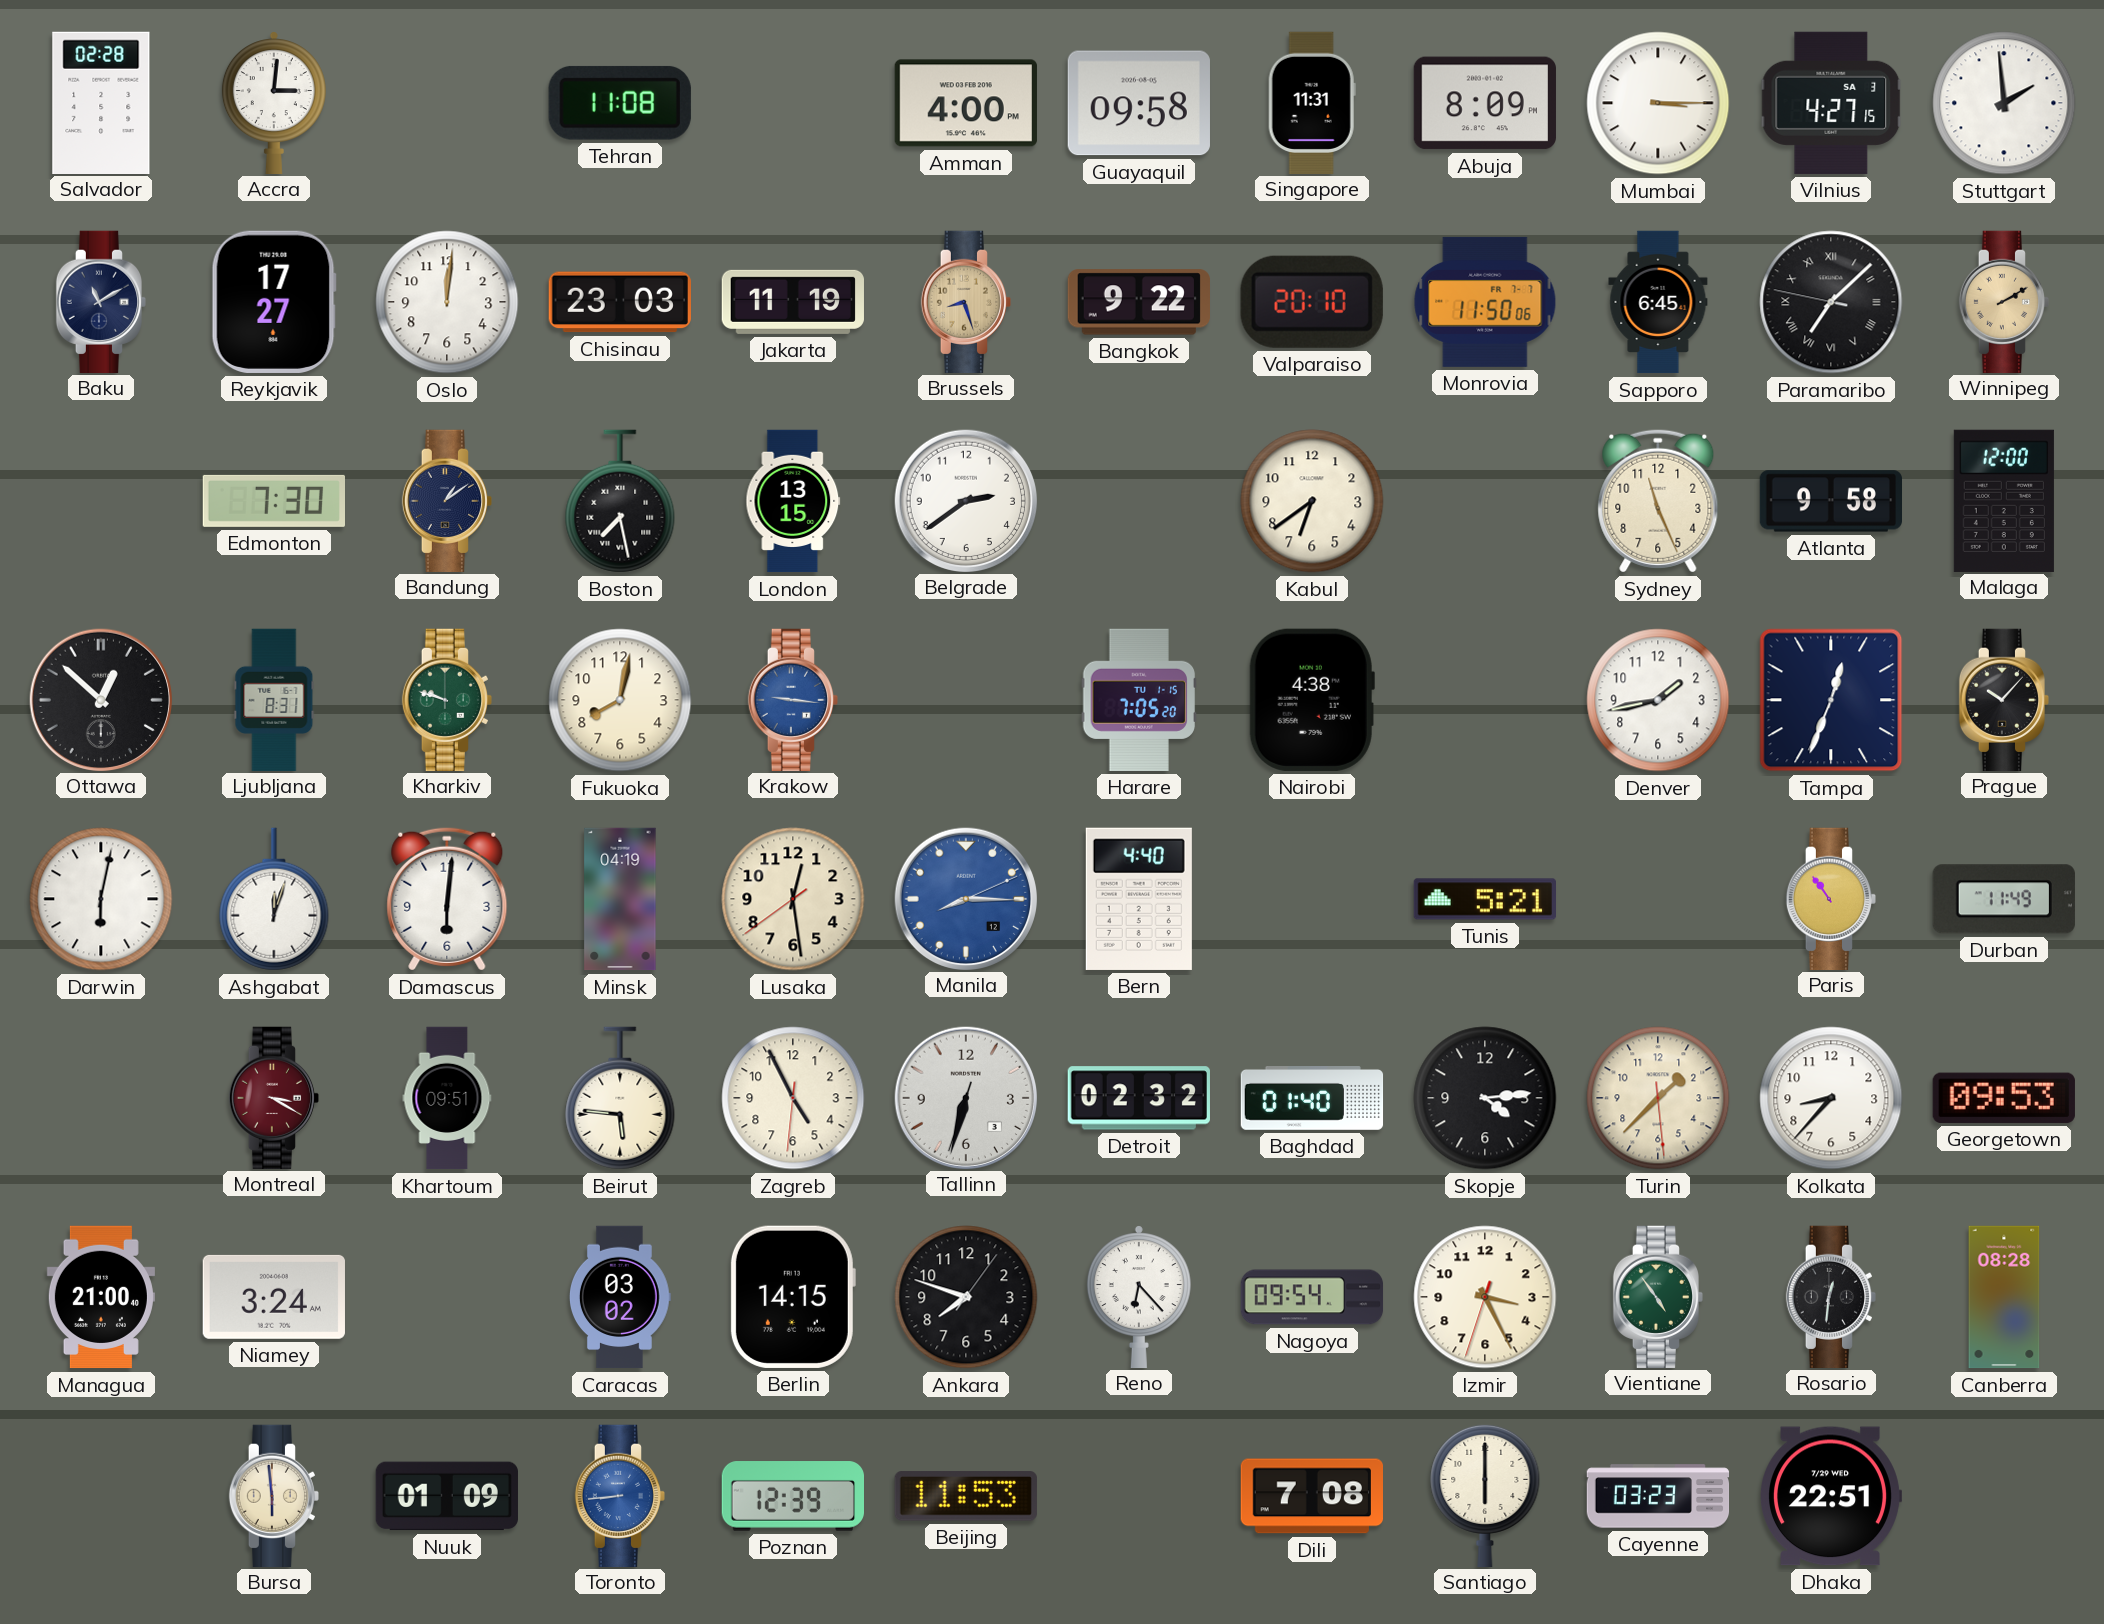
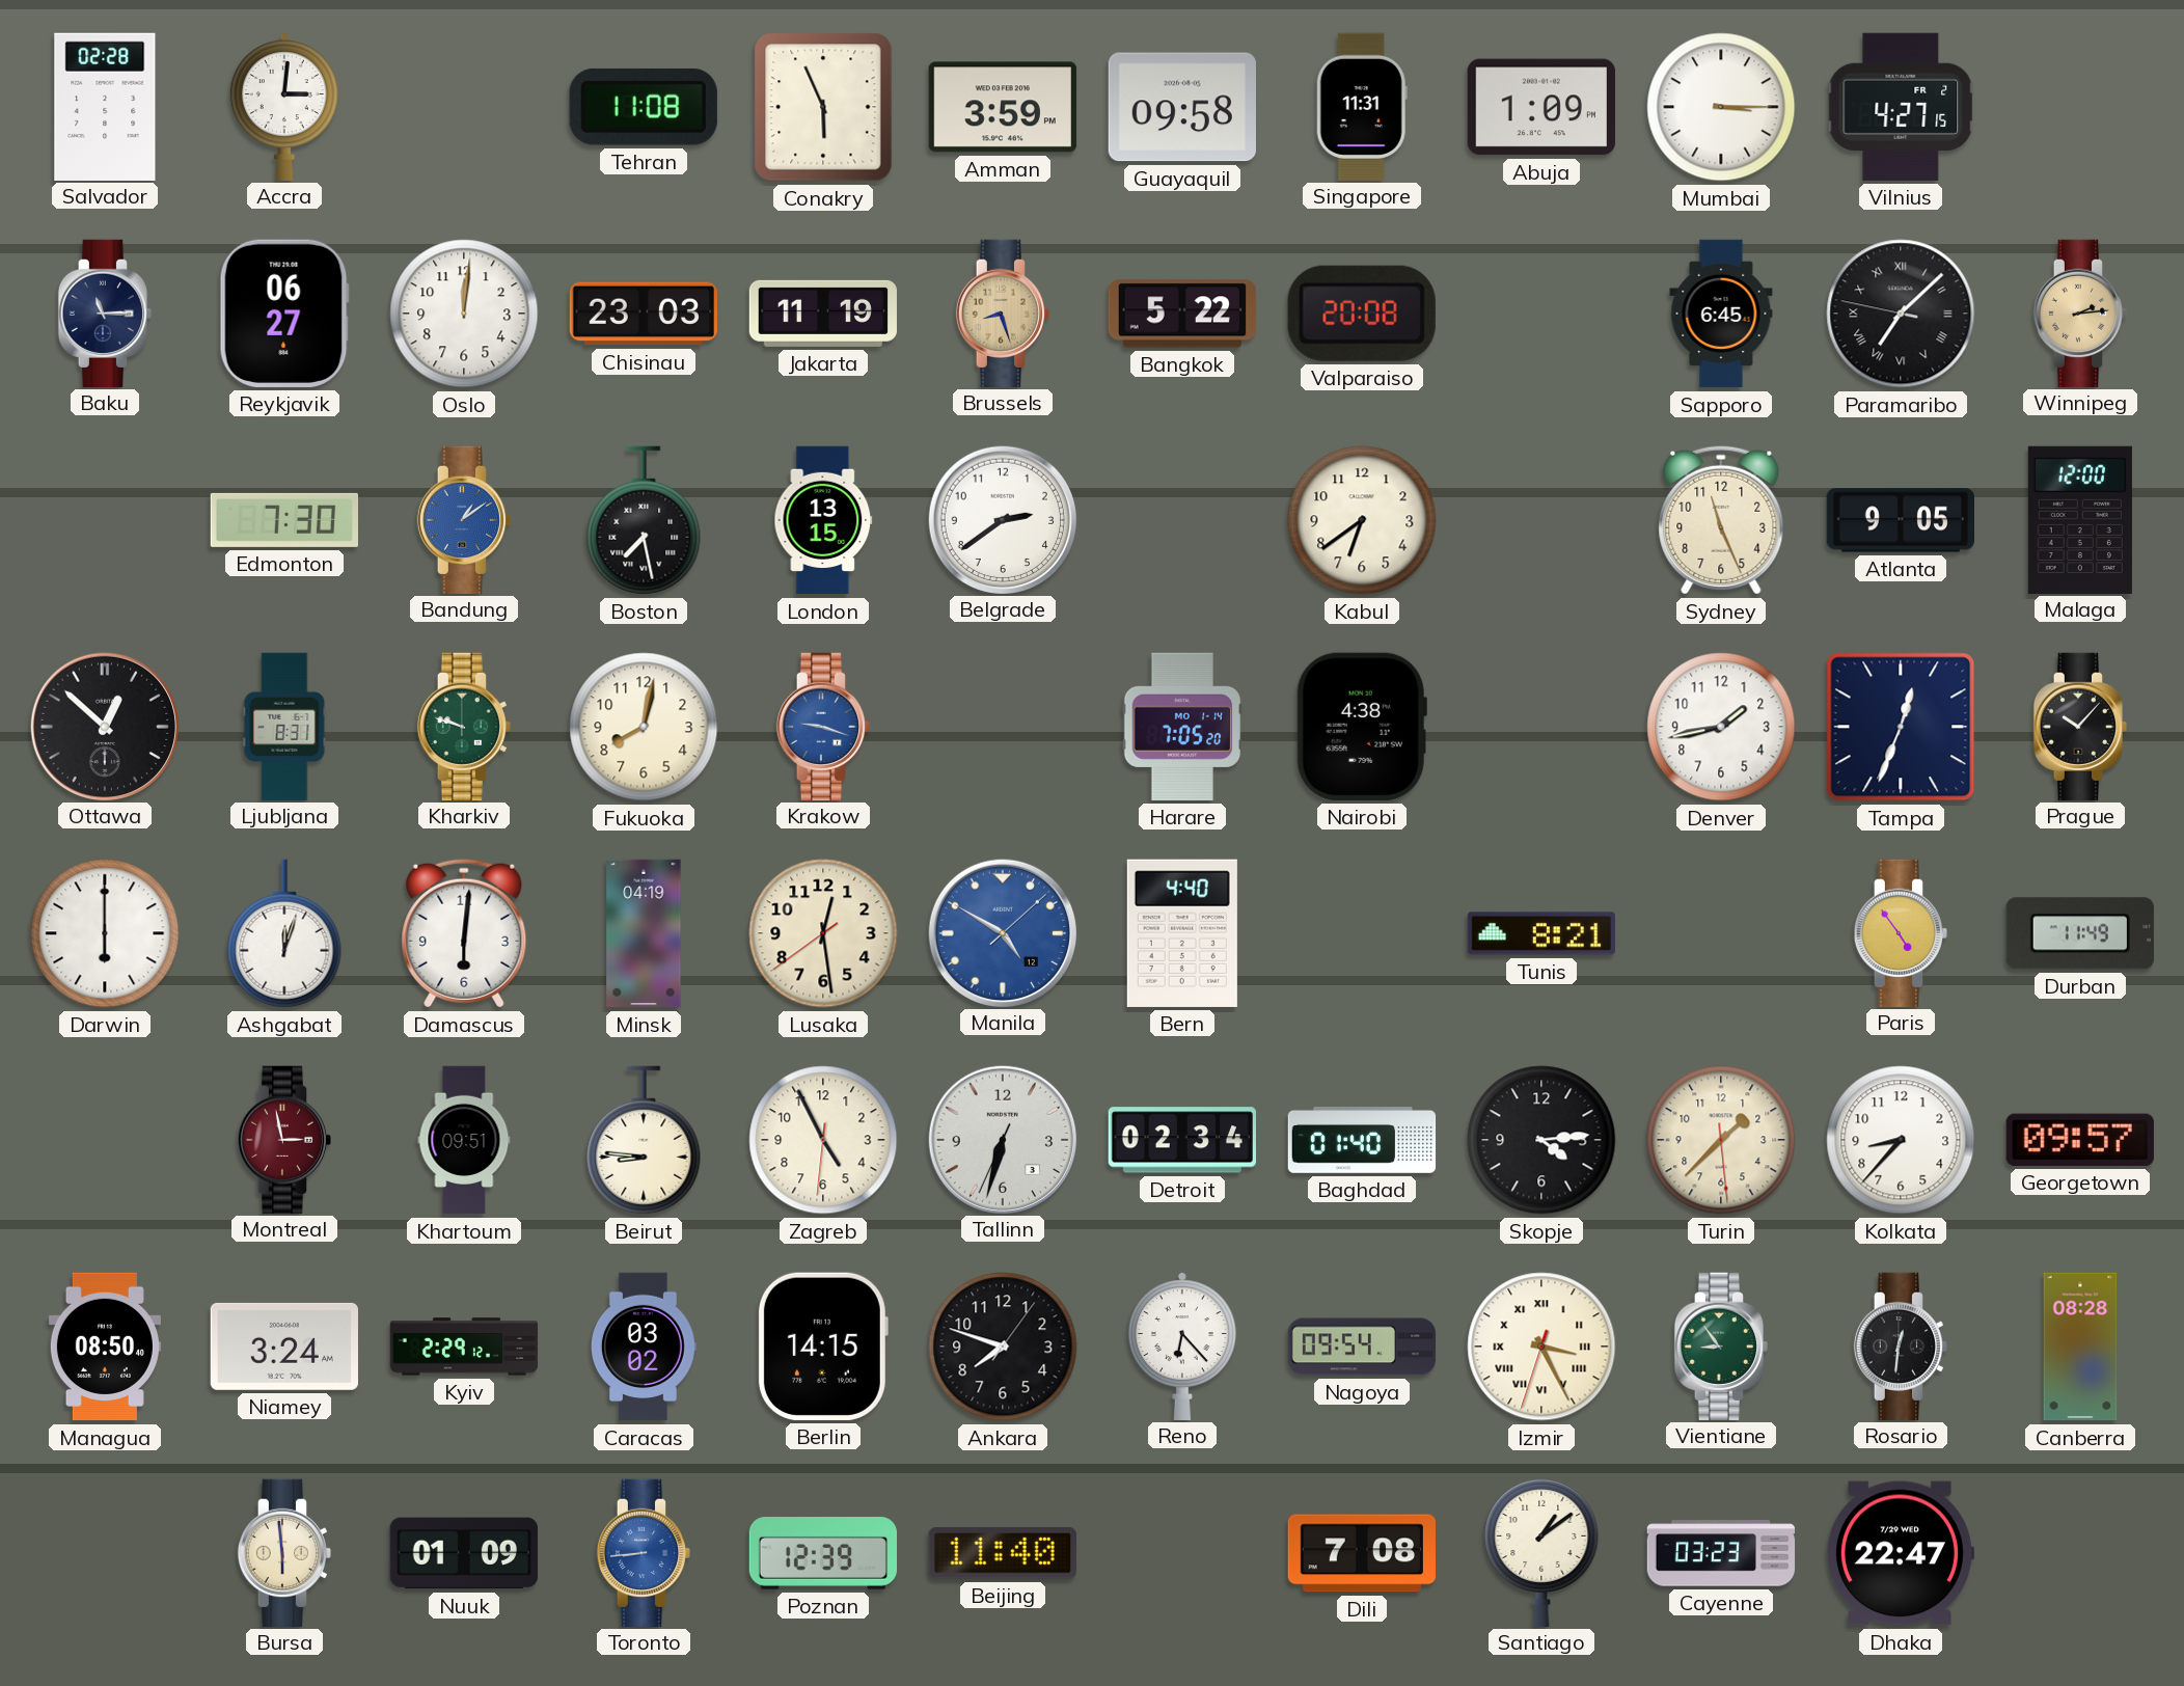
Conakry: none -> 5:56
Amman: 4:00 -> 3:59
Abuja: 8:09 -> 1:09
Vilnius date: SA 3 -> FR 2
Stuttgart: 1:59 -> none
Baku: 11:10 -> 11:15
Reykjavik: 17:27 -> 06:27
Bangkok: 9:22 -> 5:22
Valparaiso: 20:10 -> 20:08
Monrovia: 11:50 -> none
Winnipeg: 2:10 -> 2:14
Bandung dial: navy -> blue
Atlanta: 9:58 -> 9:05
Krakow: 9:16 -> 9:18
Harare date: TU 1-15 -> MO 1-14
Darwin: 6:02 -> 6:00
Manila: 8:15 -> 4:50
Tunis: 5:21 -> 8:21
Paris: 10:54 -> 4:54
Montreal: 3:20 -> 2:58
Beirut: 5:46 -> 8:46
Tallinn: 6:32:33 -> 6:32:34
Detroit: 02:32 -> 02:34
Georgetown: 09:53 -> 09:57
Managua: 21:00 -> 08:50
Kyiv: none -> 2:29
Izmir numerals: Arabic -> Roman
Vientiane: 4:54 -> 8:54
Beijing: 11:53 -> 11:40
Santiago: 6:00 -> 1:09
Dhaka: 22:51 -> 22:47
